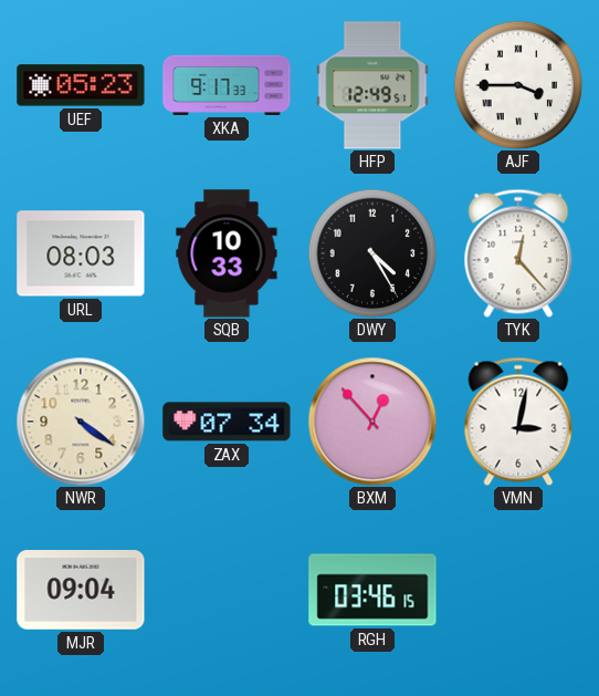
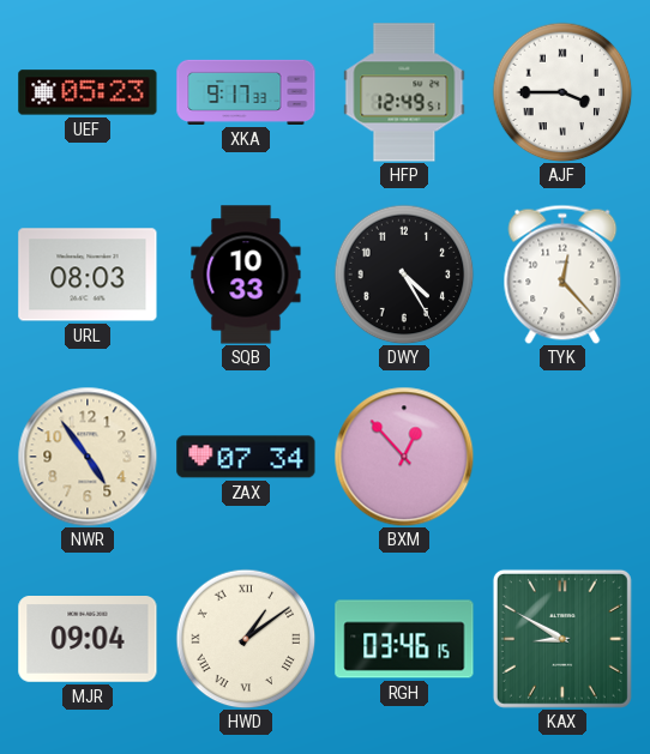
NWR: 4:21 -> 4:54
VMN: 3:02 -> none
HWD: none -> 1:09
KAX: none -> 8:50
